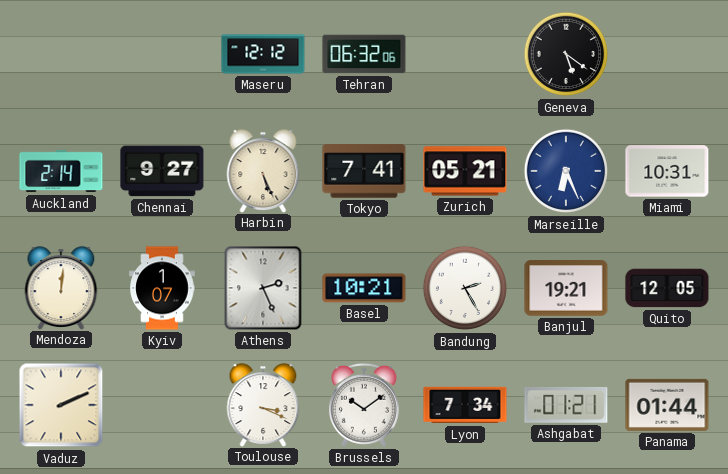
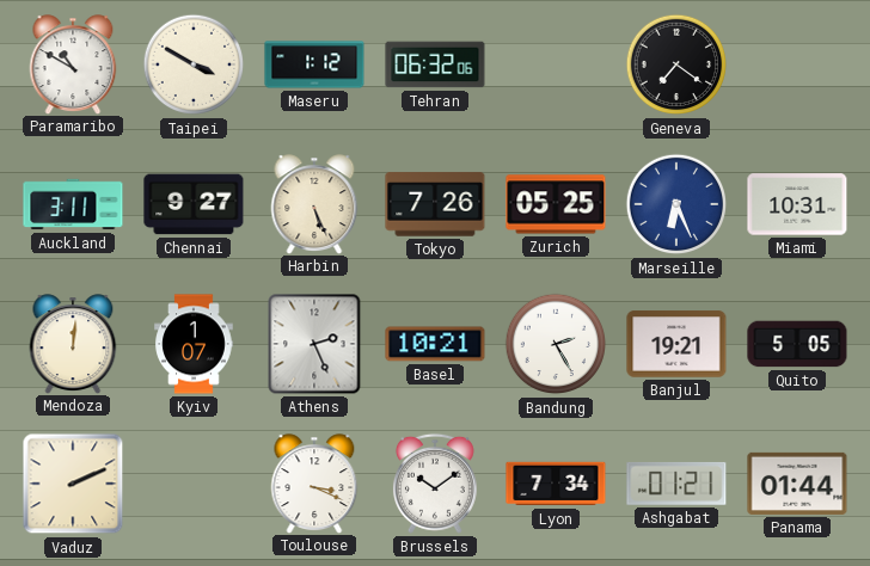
Paramaribo: none -> 10:50
Taipei: none -> 3:50
Maseru: 12:12 -> 1:12
Geneva: 5:21 -> 7:21
Auckland: 2:14 -> 3:11
Tokyo: 7:41 -> 7:26
Zurich: 05:21 -> 05:25
Quito: 12:05 -> 5:05
